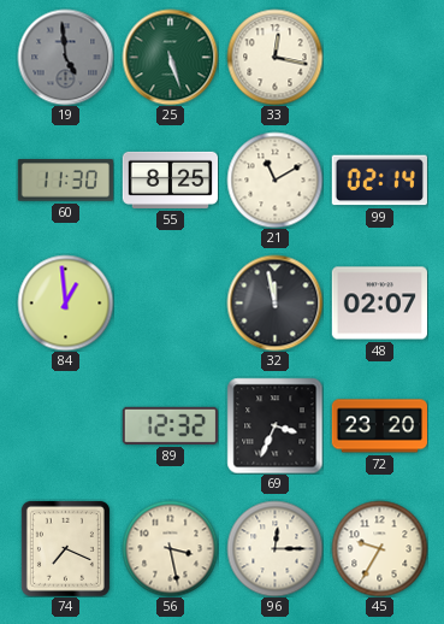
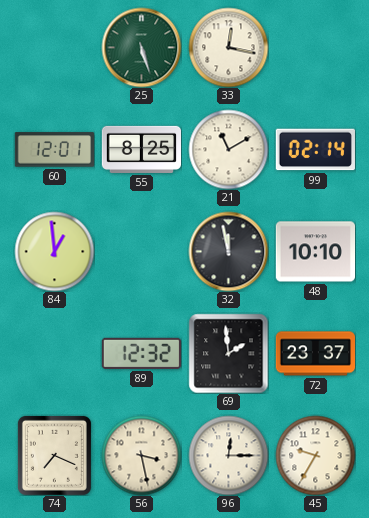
19: 4:59 -> none
60: 11:30 -> 12:01
48: 02:07 -> 10:10
69: 3:34 -> 1:59
72: 23:20 -> 23:37
